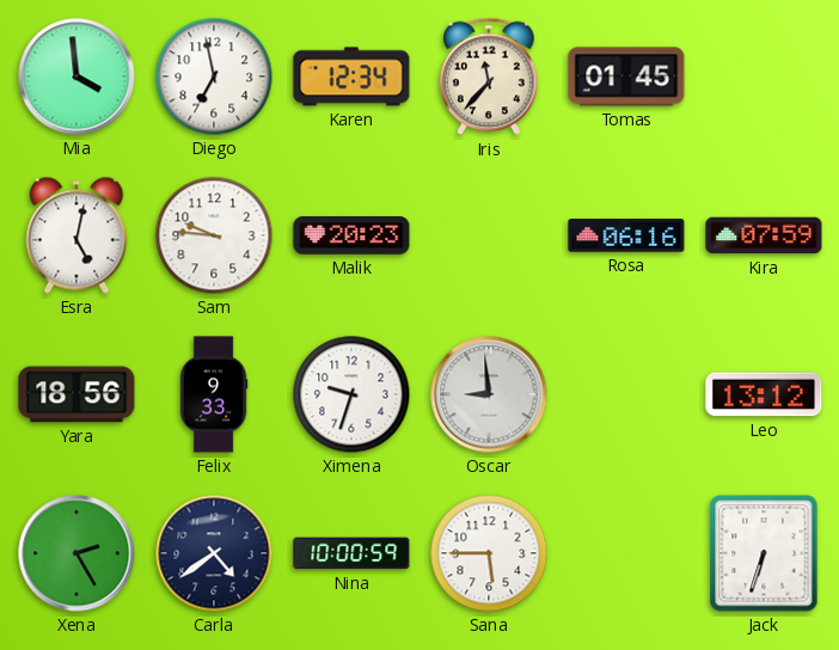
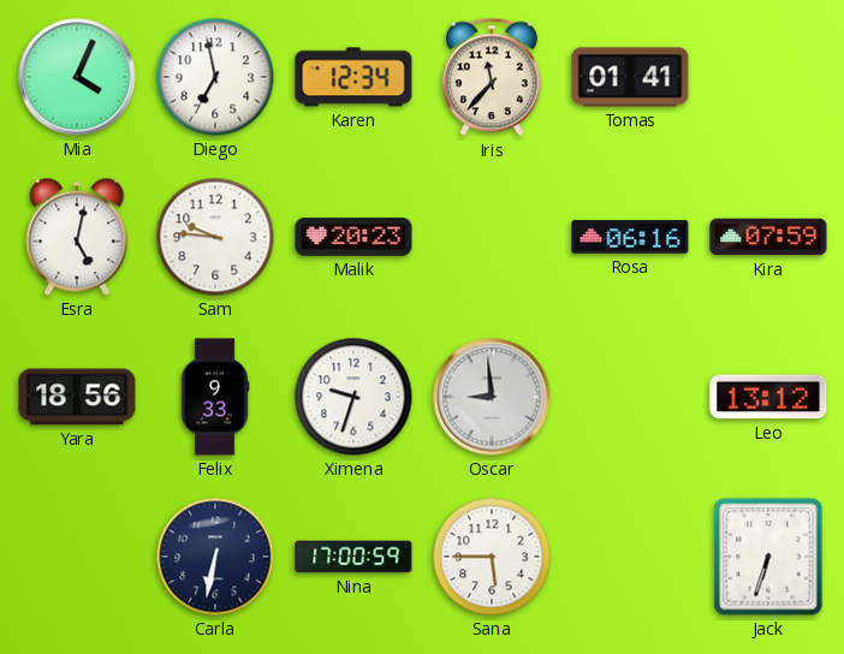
Mia: 3:59 -> 4:04
Tomas: 01:45 -> 01:41
Xena: 2:25 -> none
Carla: 4:39 -> 6:32
Nina: 10:00 -> 17:00
